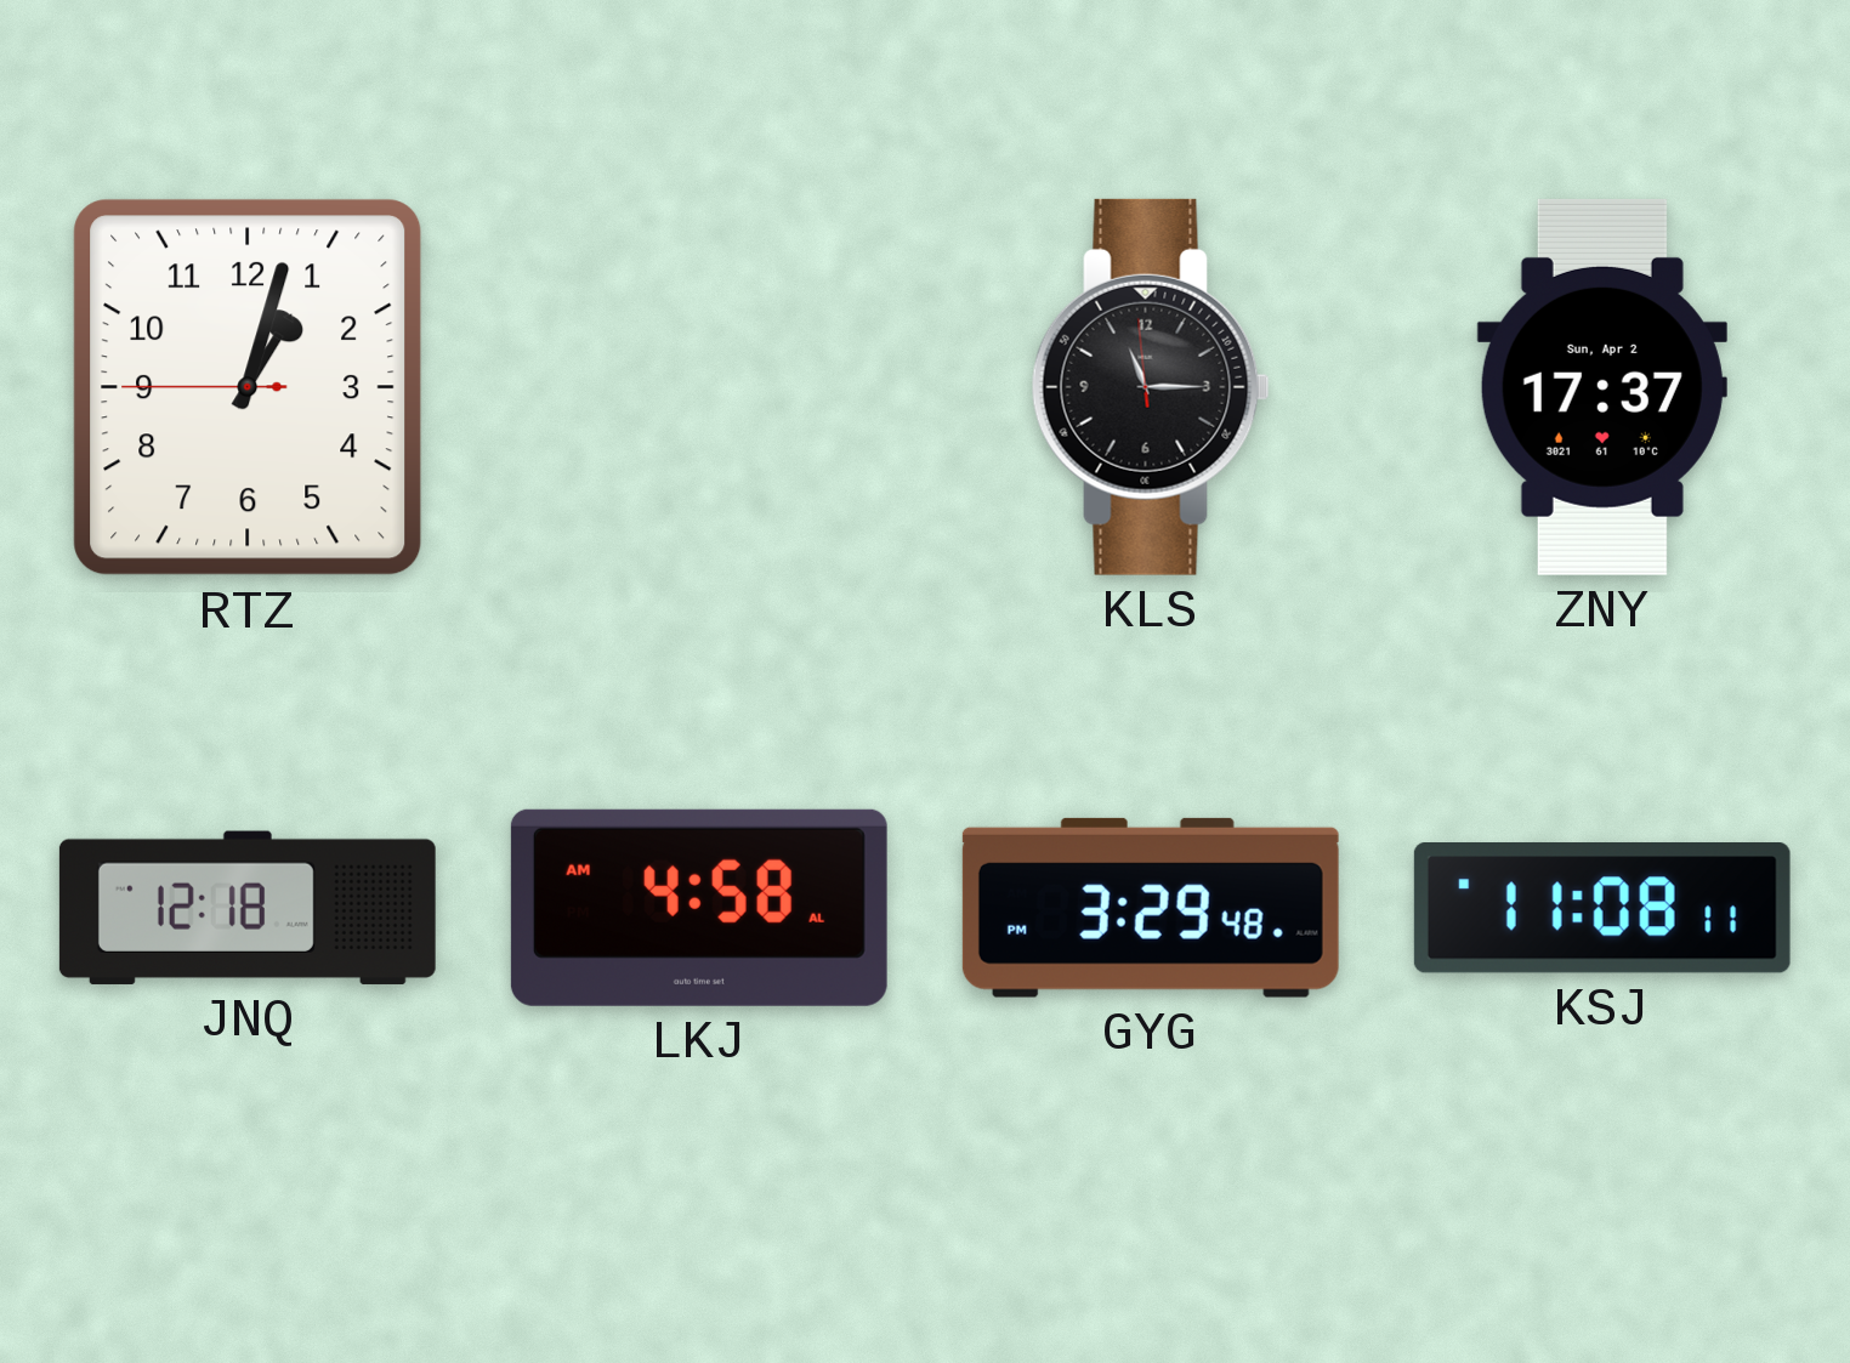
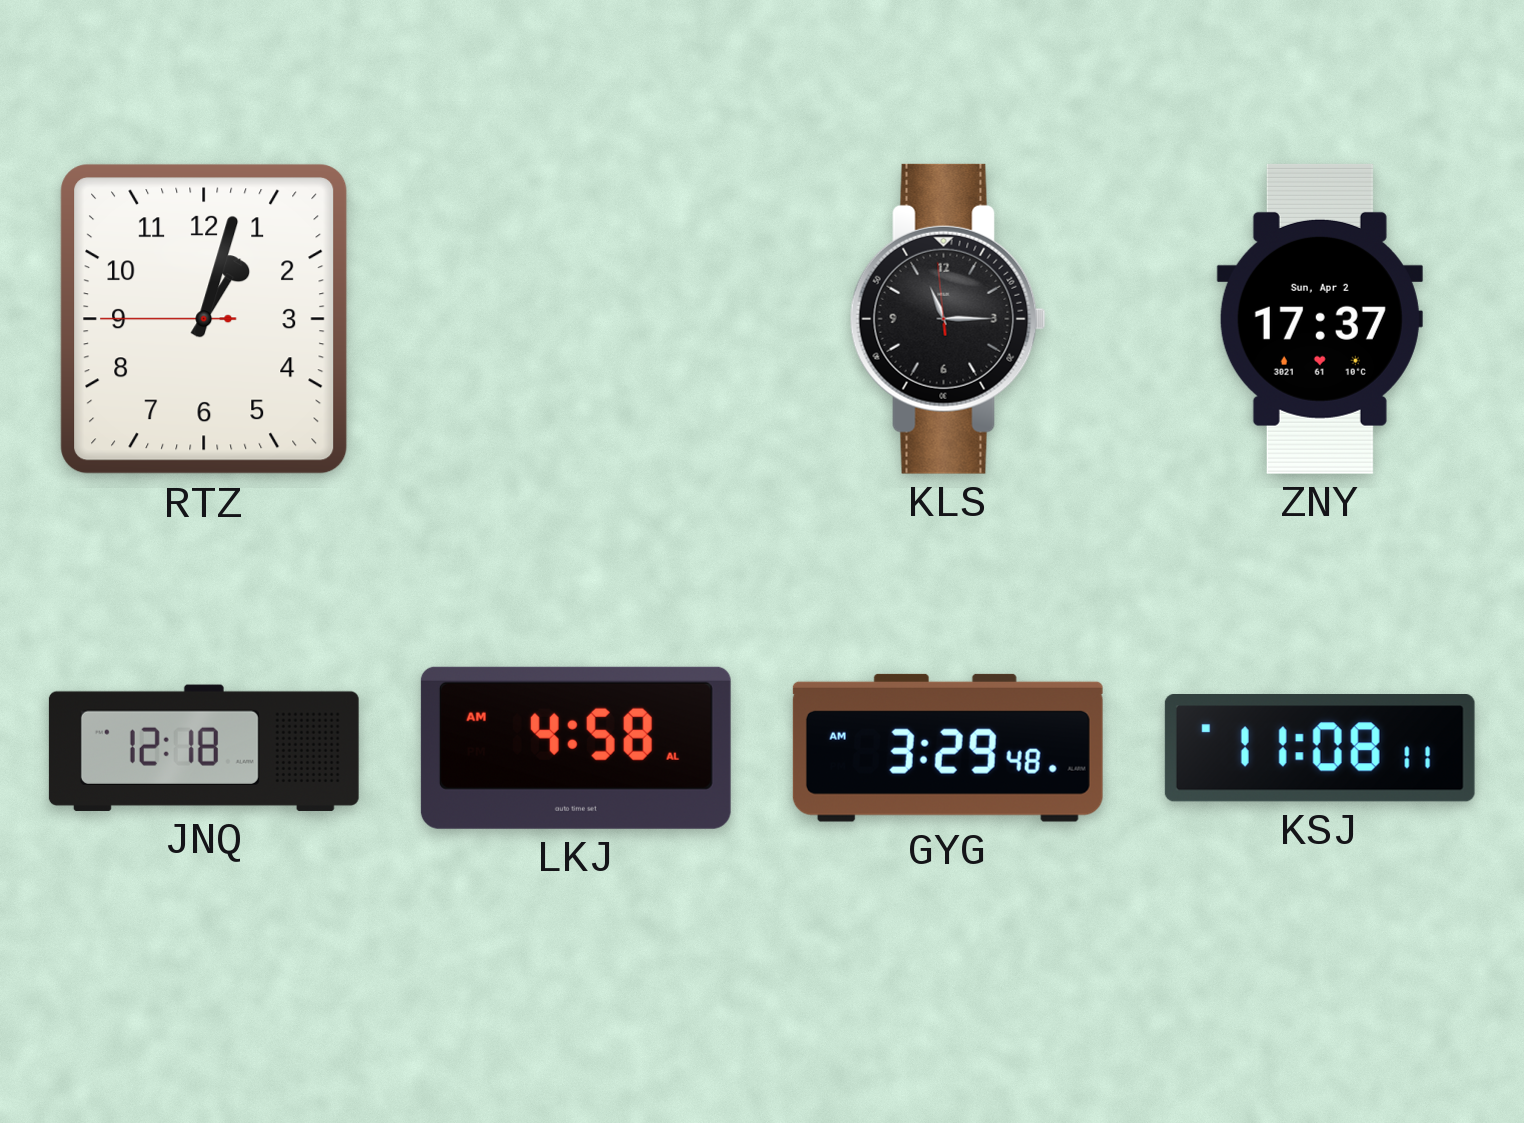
GYG: 3:29:48 PM -> 3:29:48 AM
